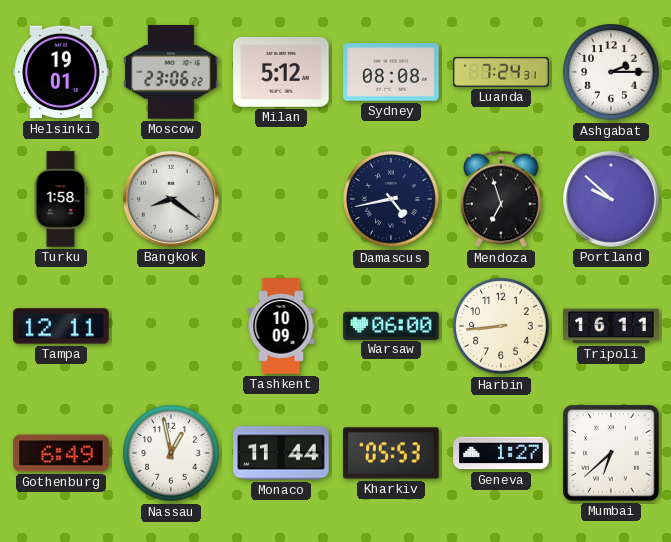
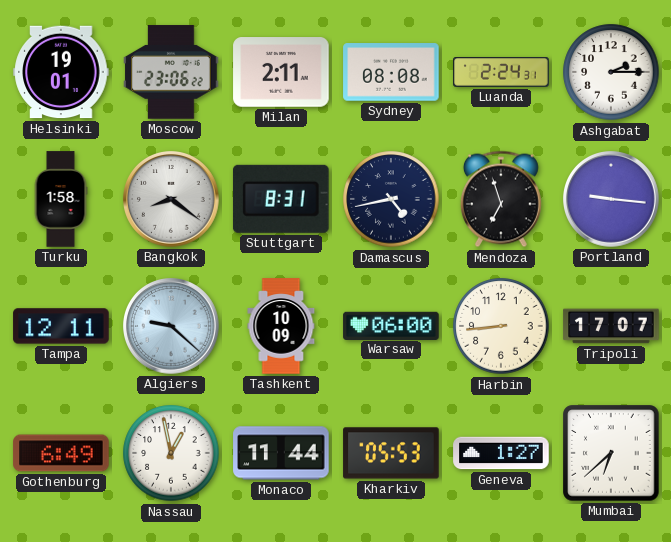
Milan: 5:12 -> 2:11
Luanda: 7:24 -> 2:24
Stuttgart: none -> 8:31
Portland: 9:52 -> 9:16
Algiers: none -> 9:22
Tripoli: 16:11 -> 17:07
